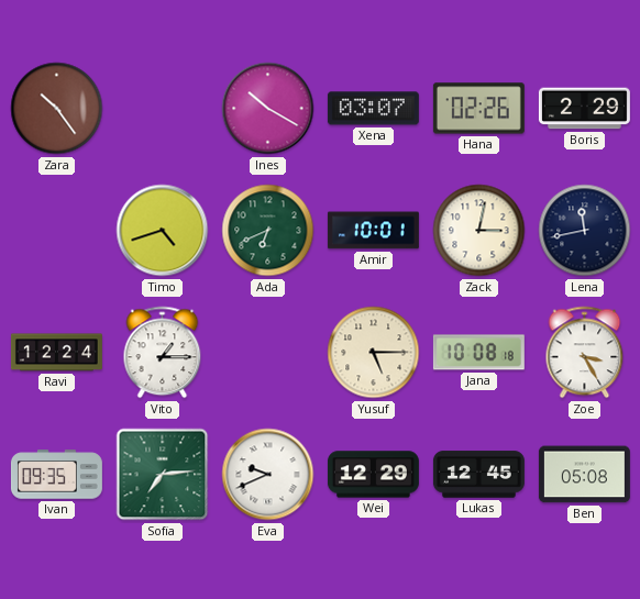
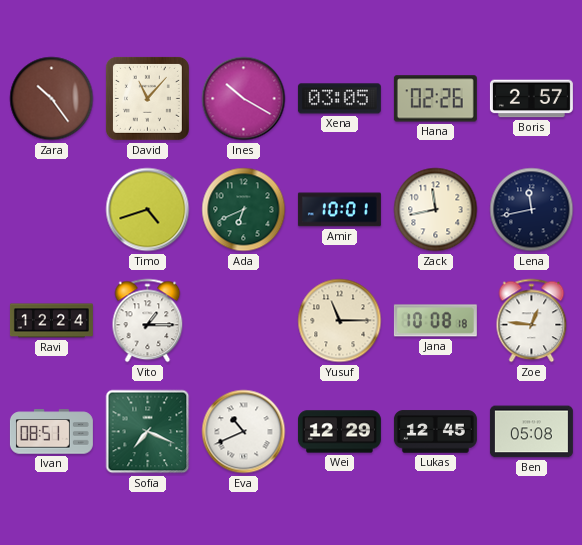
David: none -> 11:07
Xena: 03:07 -> 03:05
Boris: 2:29 -> 2:57
Zack: 3:02 -> 11:43
Yusuf: 5:15 -> 11:15
Zoe: 3:25 -> 12:46
Ivan: 09:35 -> 08:51
Sofia: 7:14 -> 7:19
Eva: 9:41 -> 10:41
